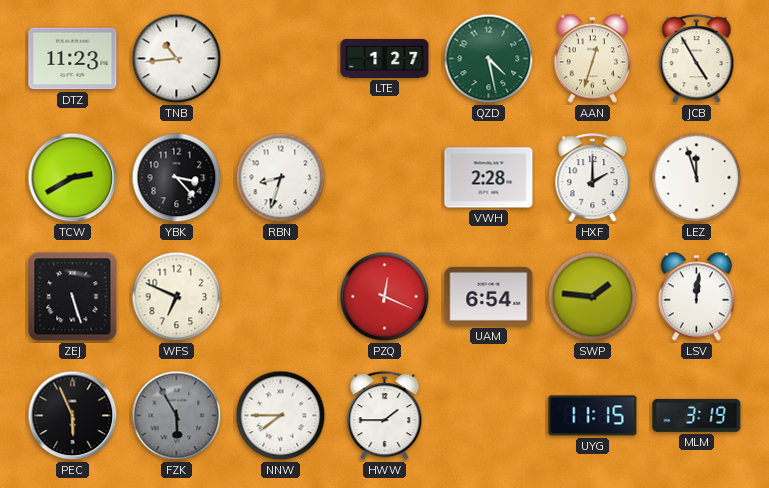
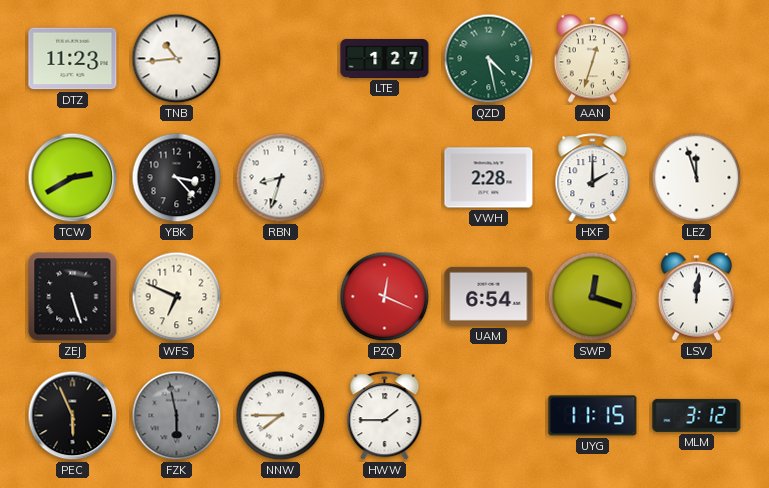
JCB: 4:55 -> none
SWP: 1:46 -> 12:18
FZK: 5:55 -> 5:58
MLM: 3:19 -> 3:12
